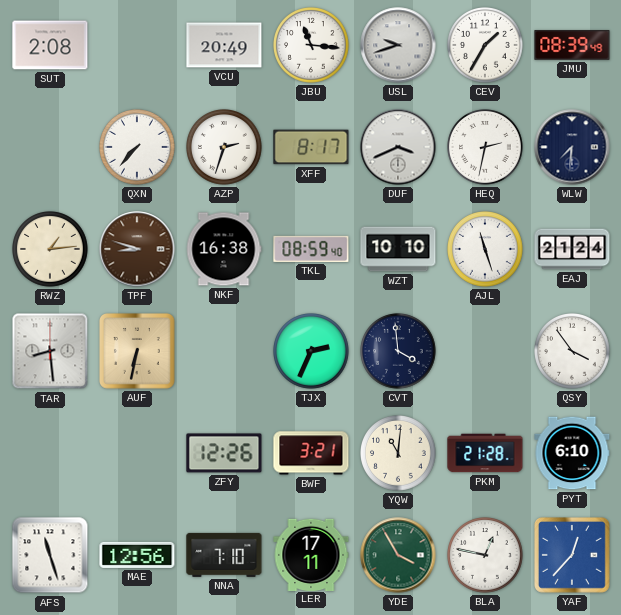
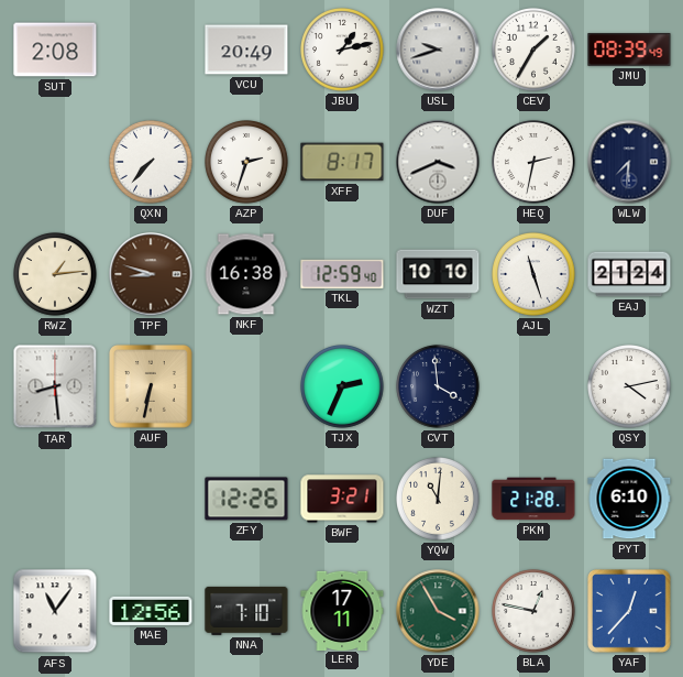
JBU: 11:16 -> 1:13
TKL: 08:59 -> 12:59
QSY: 3:54 -> 4:13
AFS: 11:27 -> 11:06
